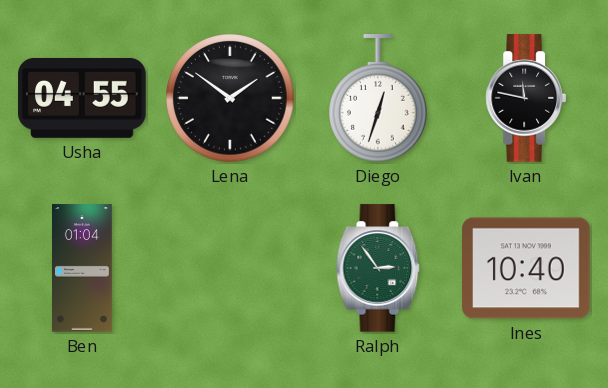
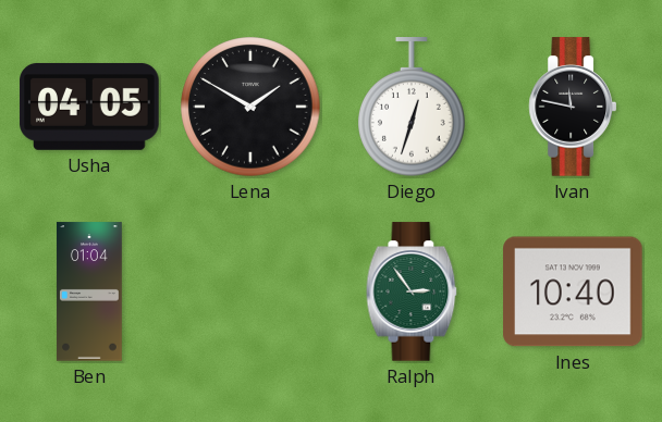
Usha: 04:55 -> 04:05
Lena: 1:51 -> 1:50
